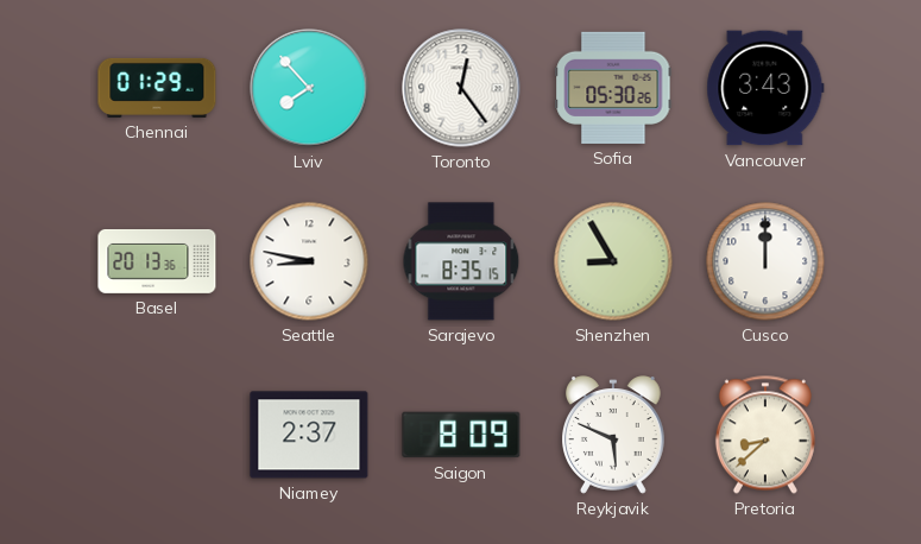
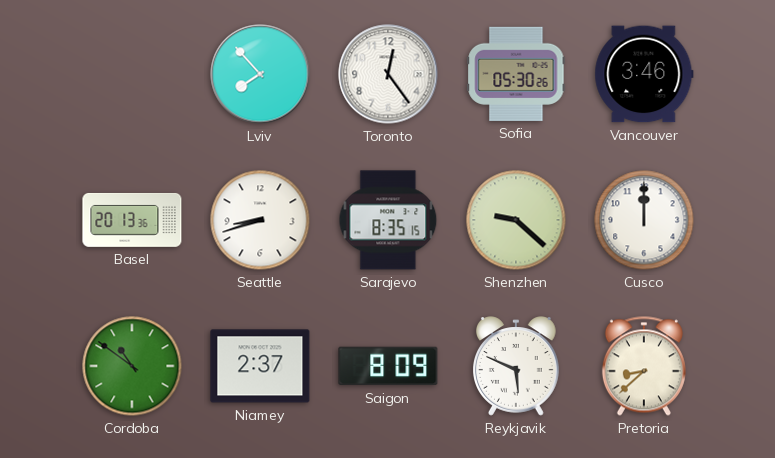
Chennai: 01:29 -> none
Vancouver: 3:43 -> 3:46
Seattle: 8:47 -> 8:42
Shenzhen: 8:55 -> 9:22
Cordoba: none -> 10:51
